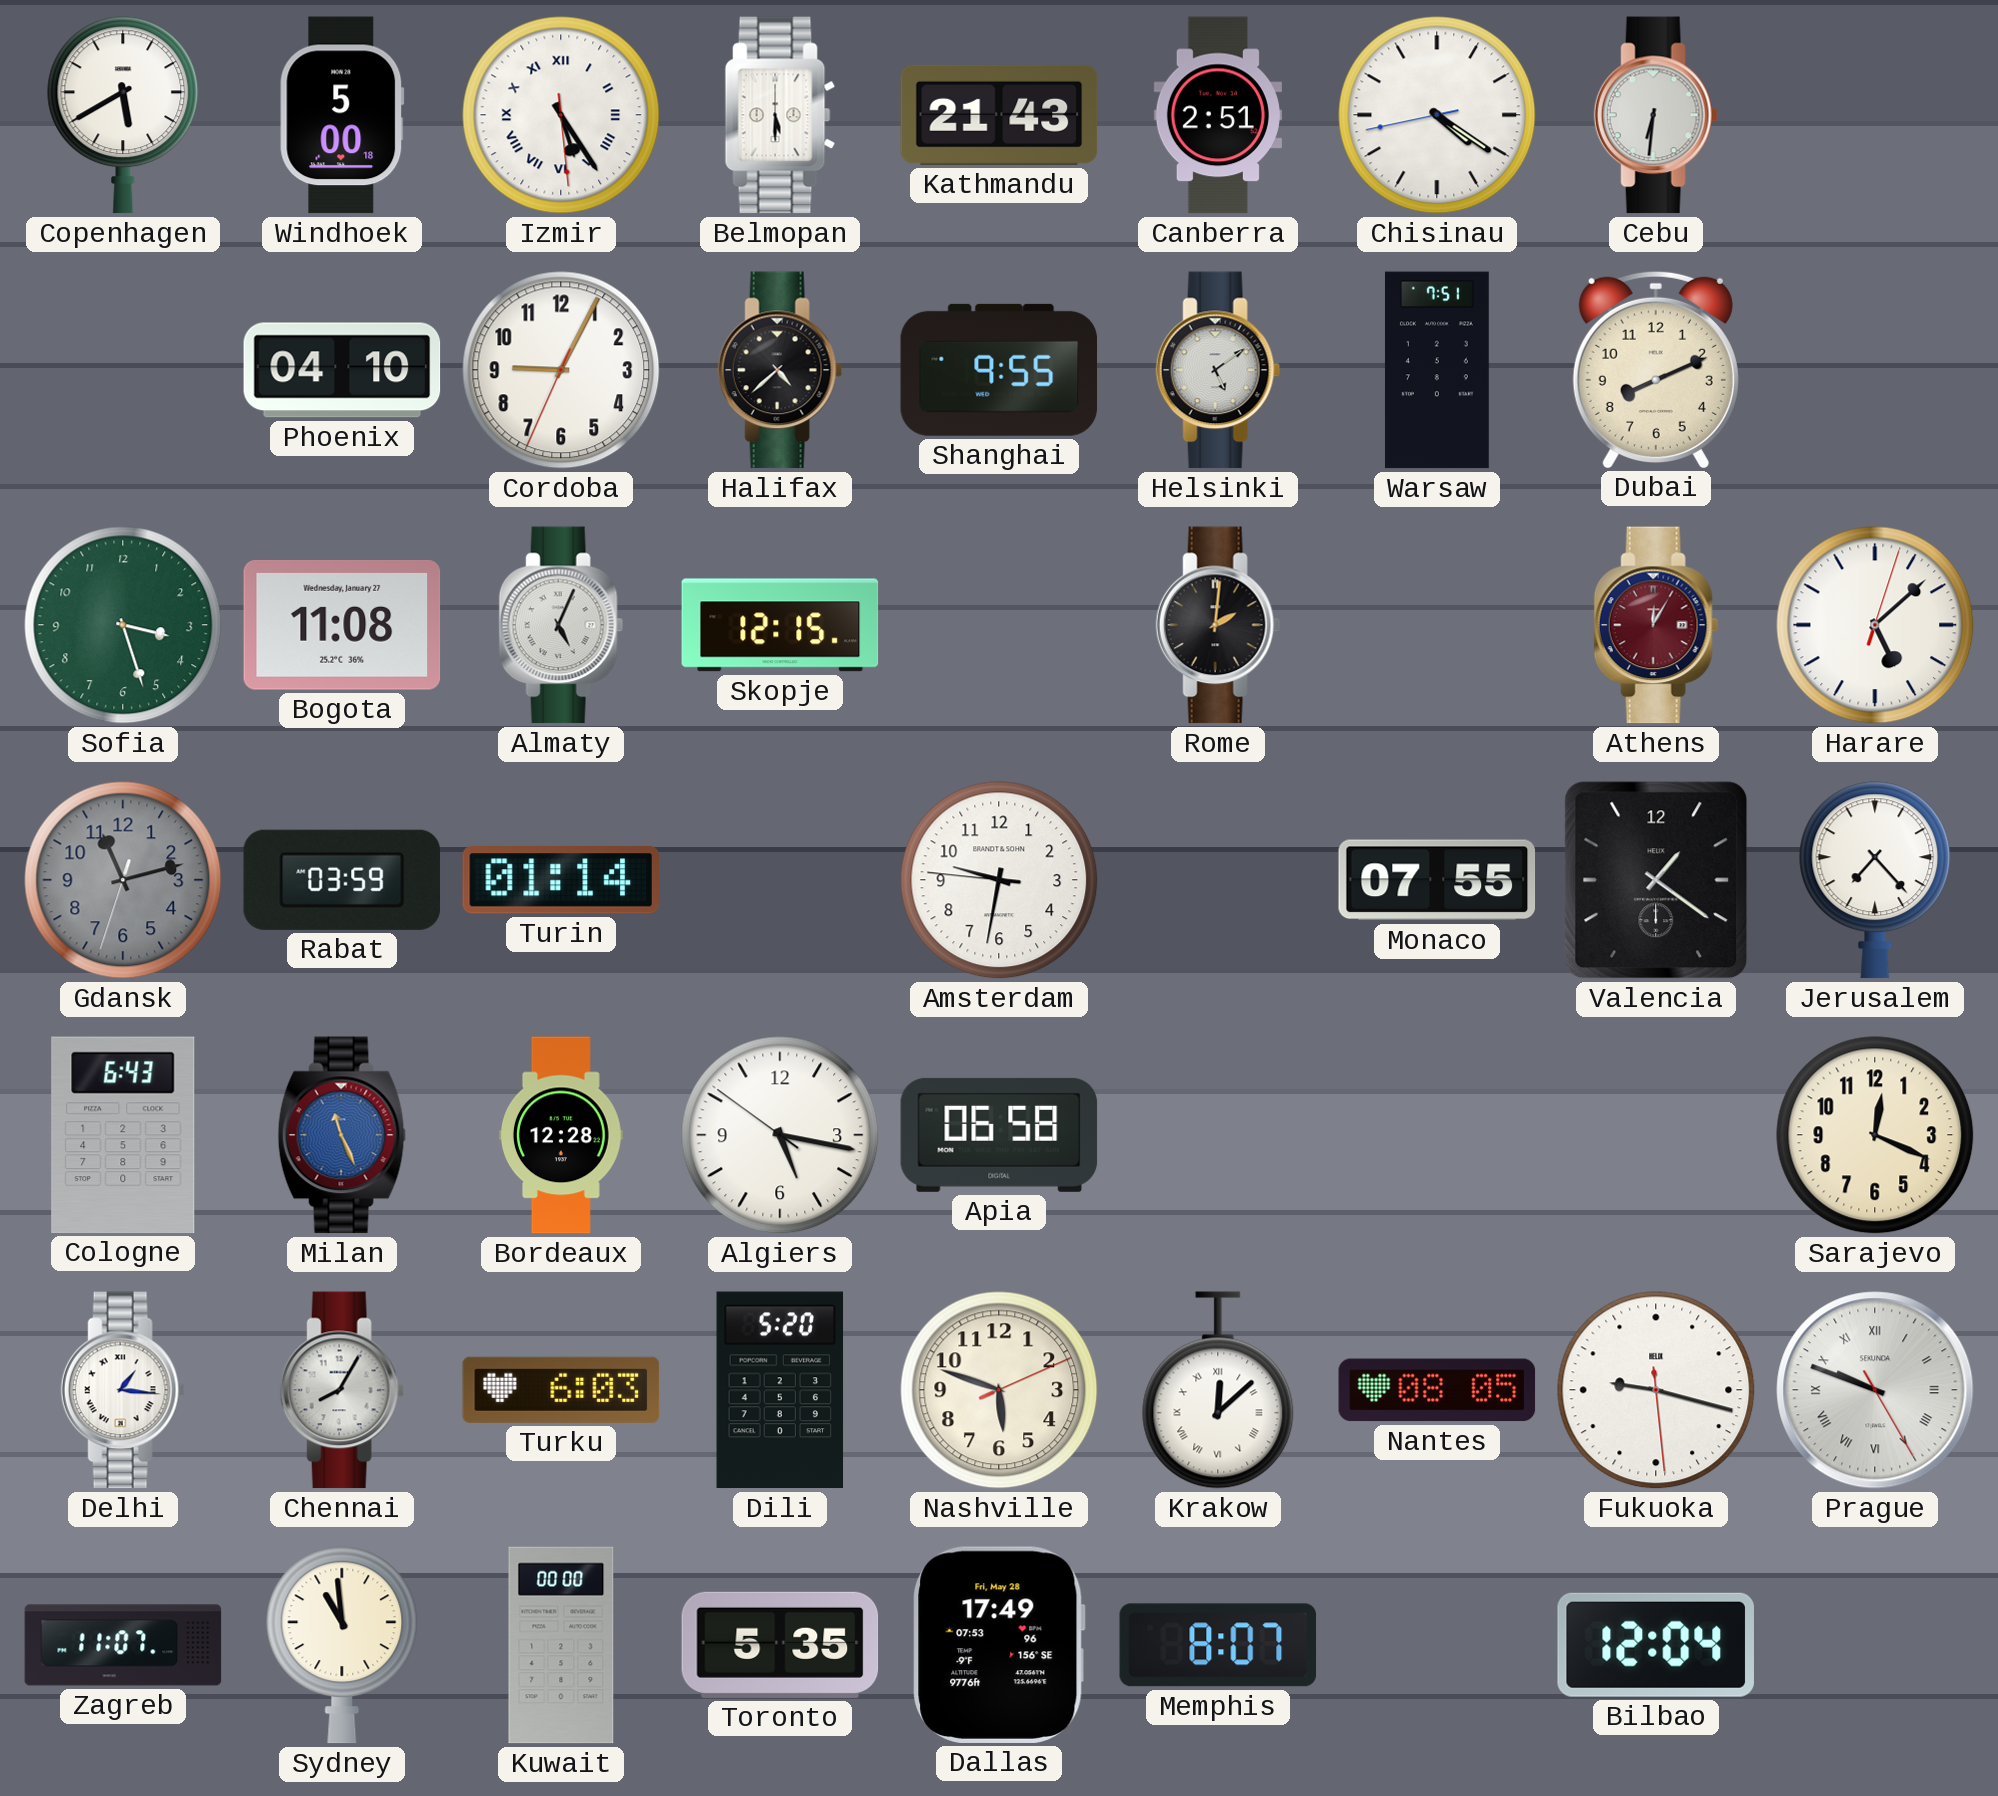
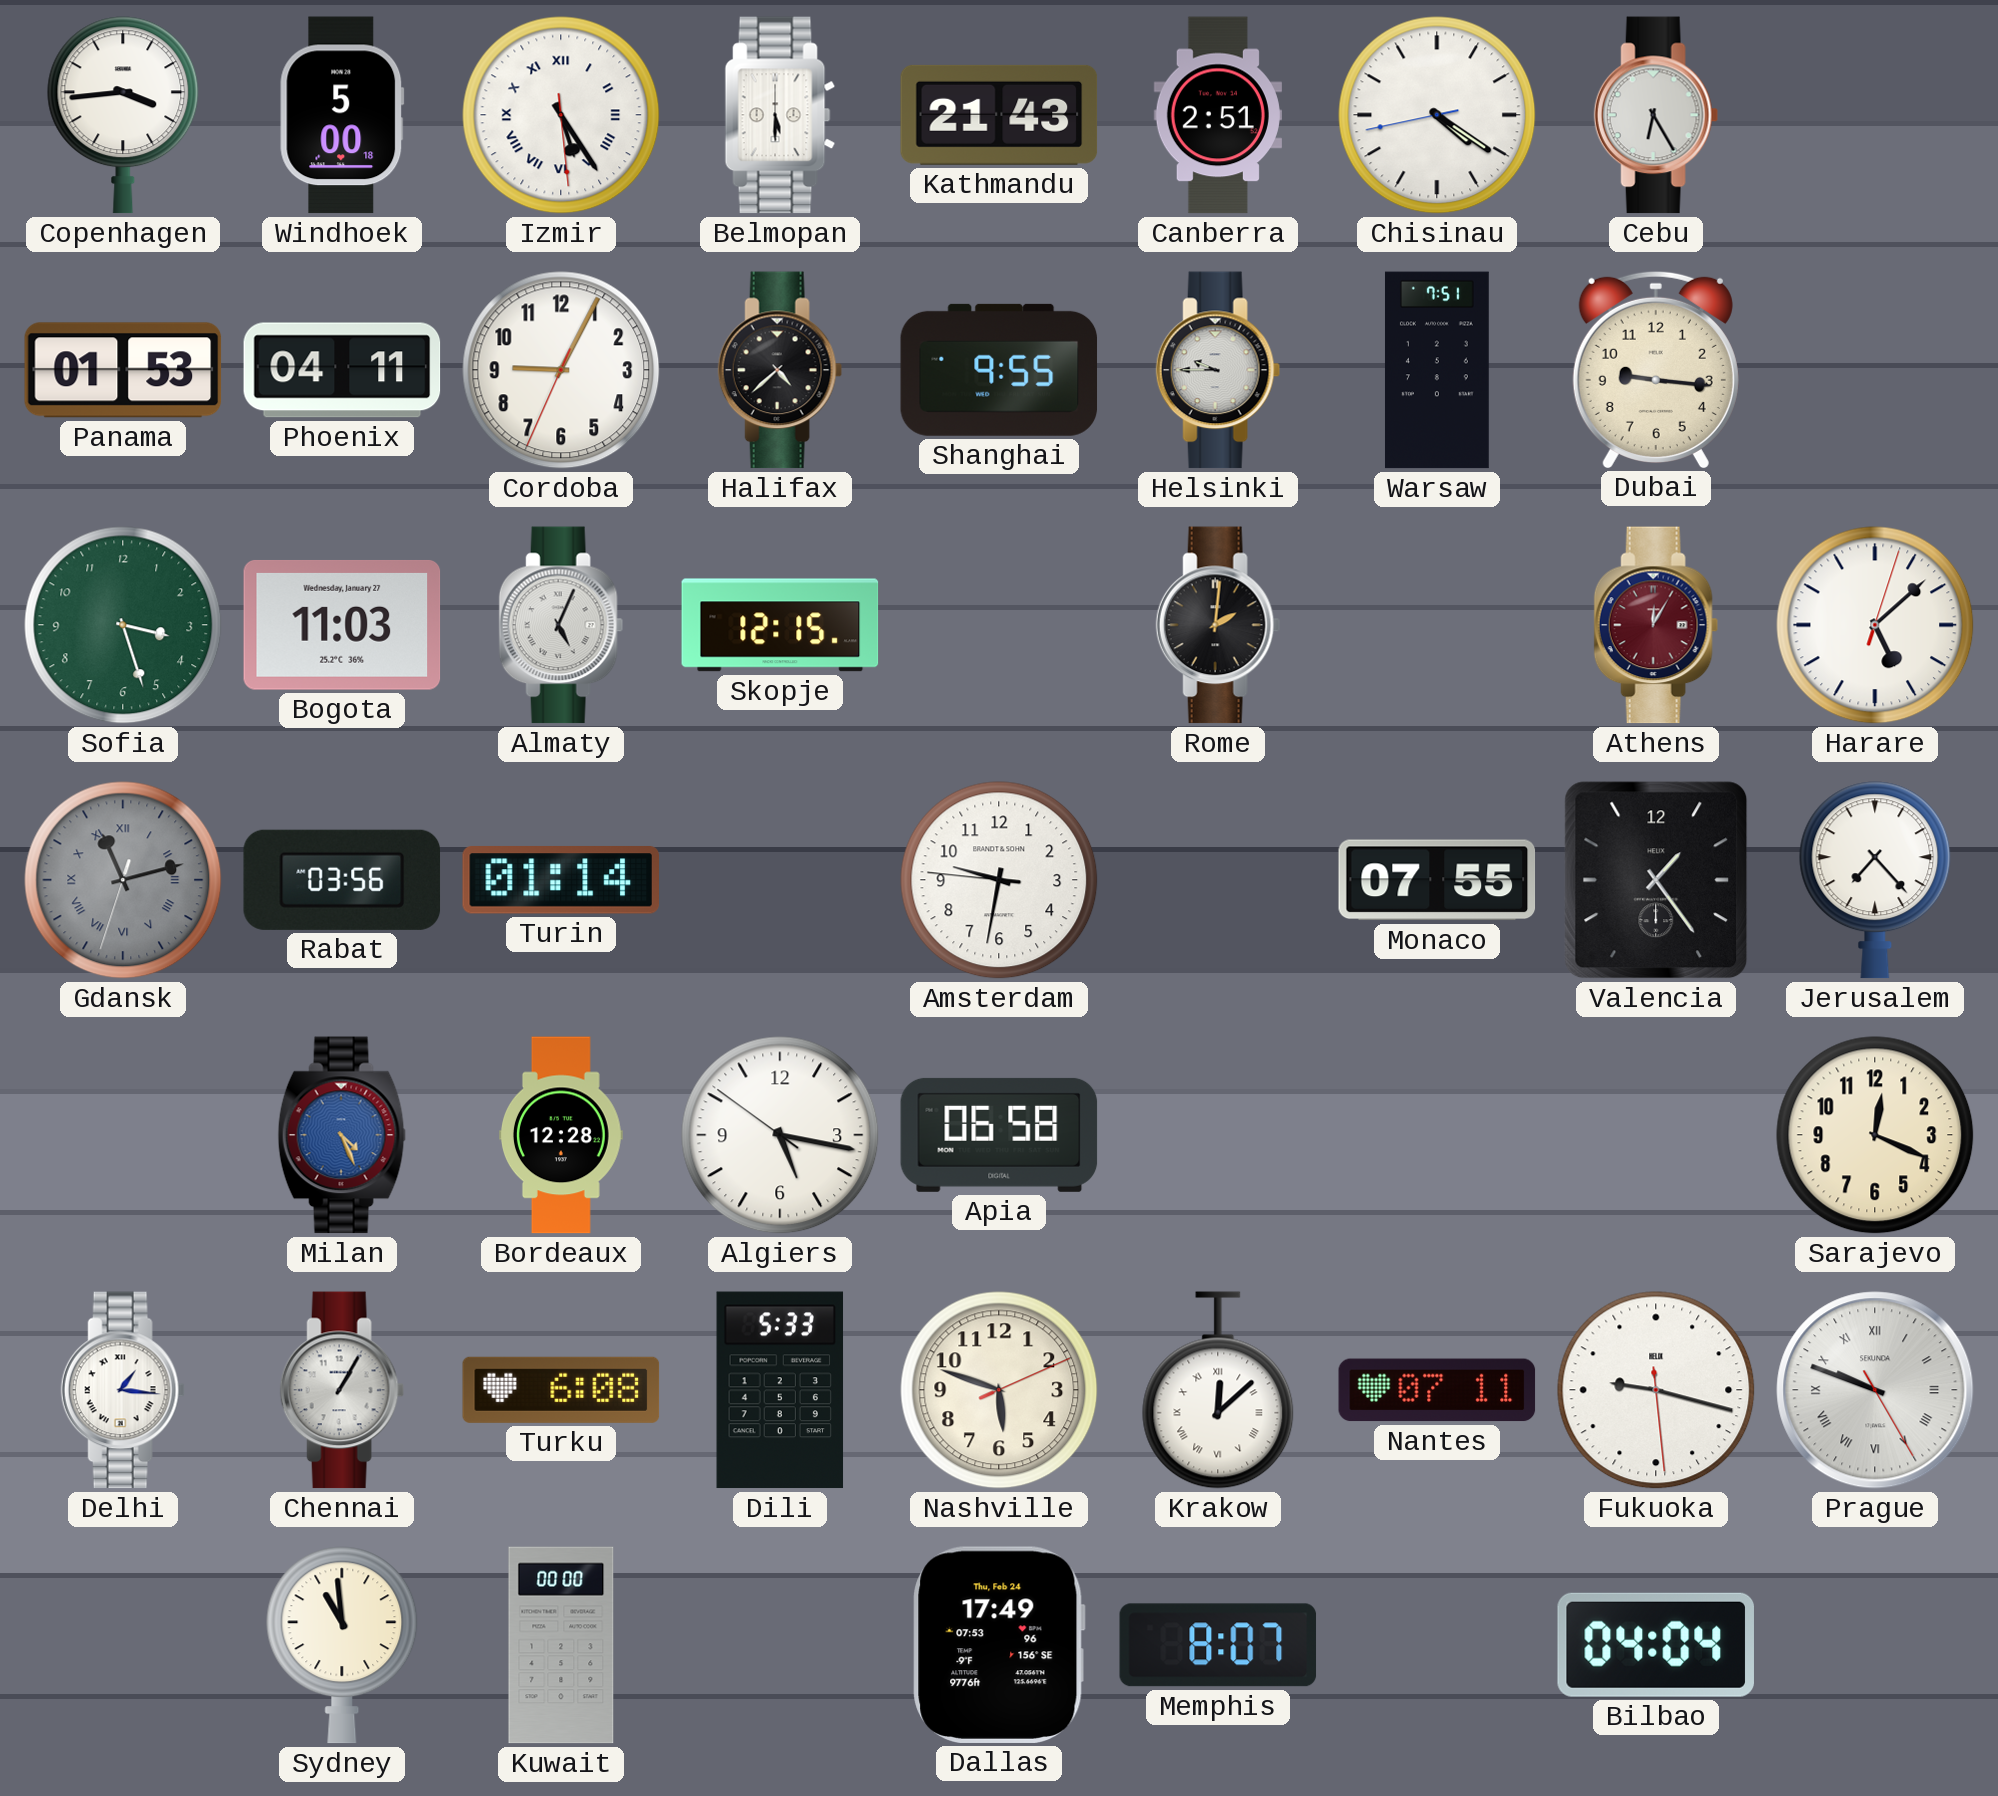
Copenhagen: 5:40 -> 3:44
Cebu: 6:31 -> 6:25
Panama: none -> 01:53
Phoenix: 04:10 -> 04:11
Helsinki: 5:09 -> 9:45
Dubai: 8:11 -> 9:16
Bogota: 11:08 -> 11:03
Gdansk numerals: Arabic -> Roman
Rabat: 03:59 -> 03:56
Valencia: 1:21 -> 1:24
Cologne: 6:43 -> none
Milan: 11:26 -> 4:26
Chennai: 8:05 -> 1:05
Turku: 6:03 -> 6:08
Dili: 5:20 -> 5:33
Nantes: 08:05 -> 07:11
Zagreb: 11:07 -> none
Toronto: 5:35 -> none
Dallas date: Fri, May 28 -> Thu, Feb 24
Bilbao: 12:04 -> 04:04
